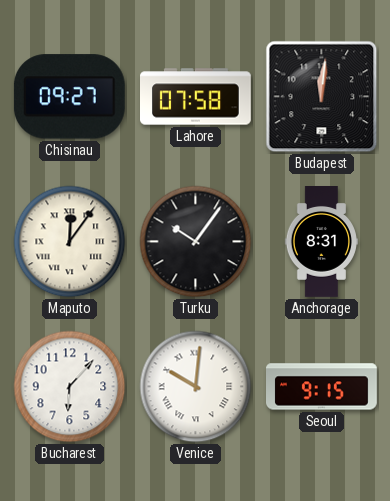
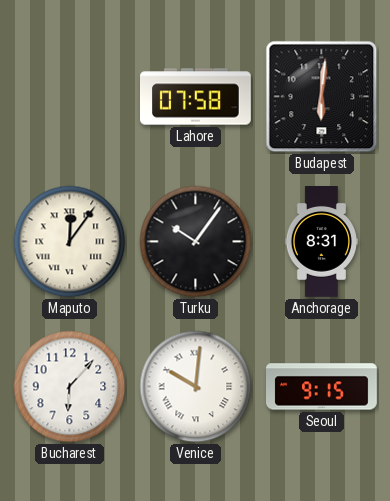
Chisinau: 09:27 -> none
Budapest: 12:01 -> 6:01
